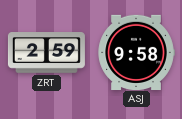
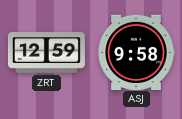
ZRT: 2:59 -> 12:59
